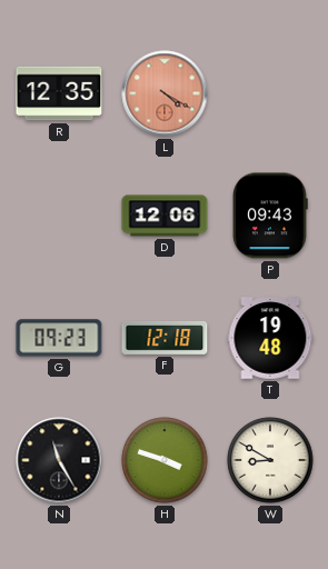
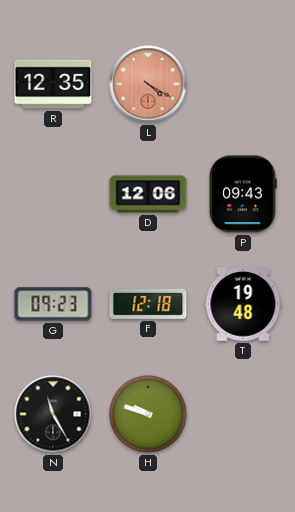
H: 3:48 -> 9:48
W: 8:50 -> none
